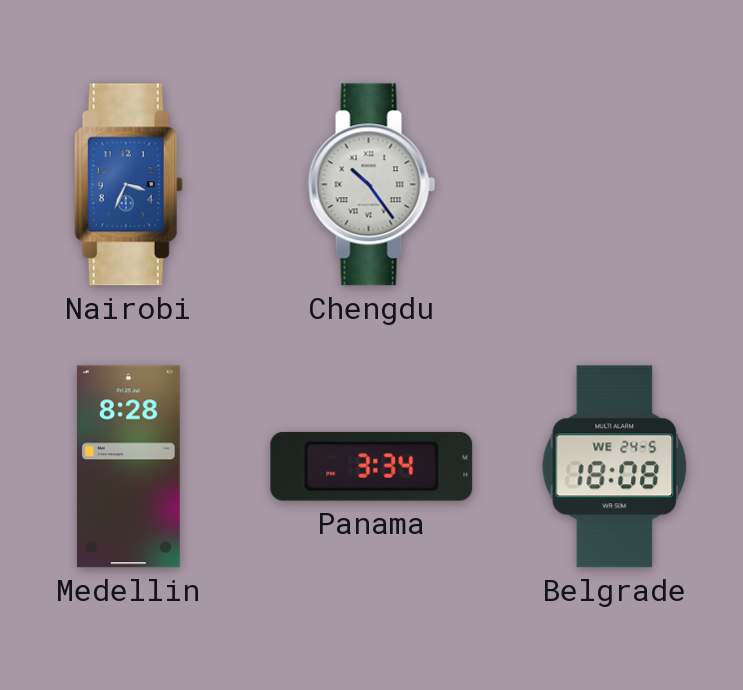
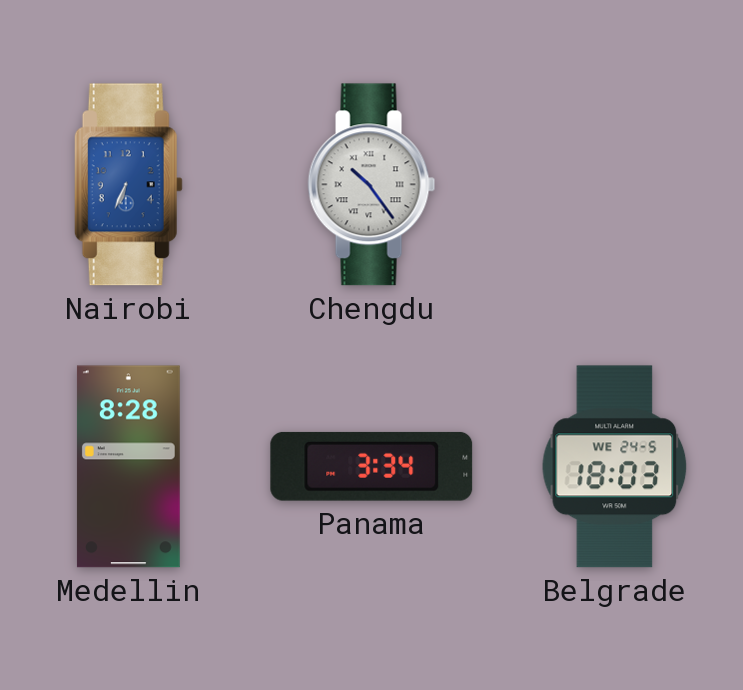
Nairobi: 3:34 -> 6:34
Belgrade: 18:08 -> 18:03
